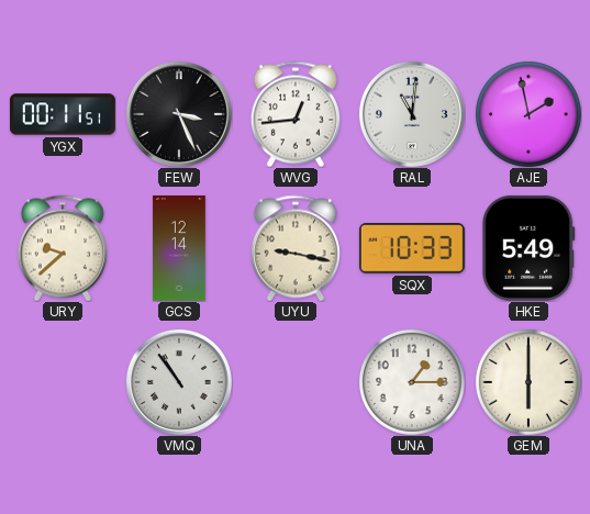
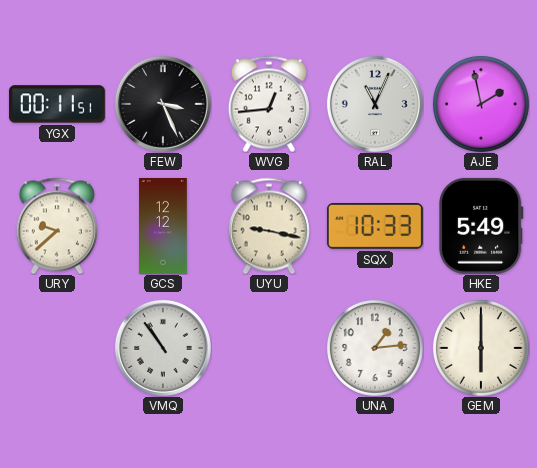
RAL: 11:01 -> 11:04
GCS: 12:14 -> 12:12
UNA: 1:15 -> 1:14
